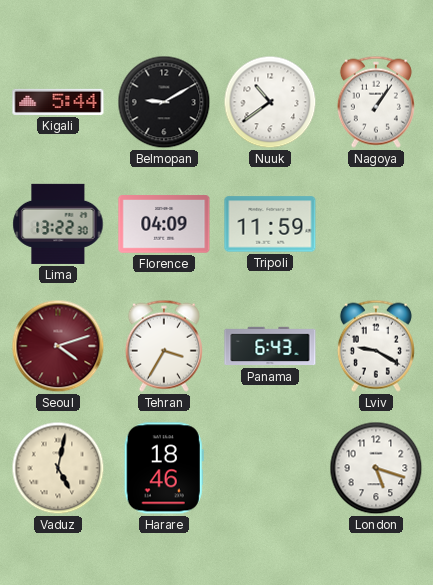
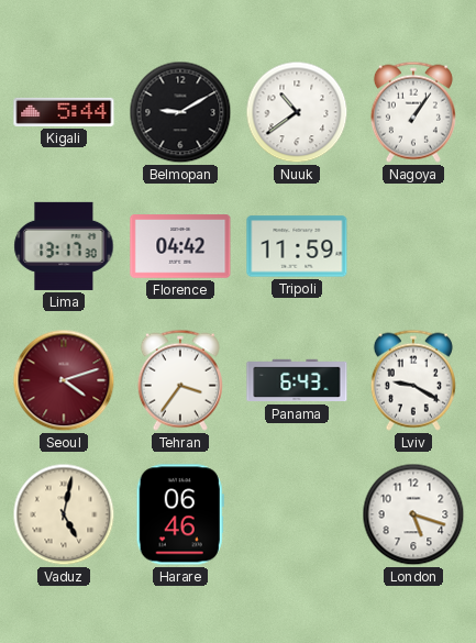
Lima: 13:22 -> 13:17
Florence: 04:09 -> 04:42
Tehran: 3:35 -> 3:36
Harare: 18:46 -> 06:46
